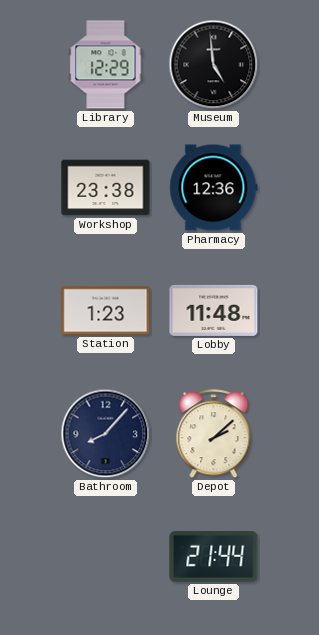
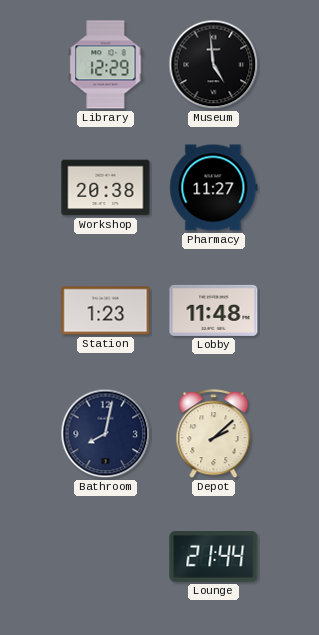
Workshop: 23:38 -> 20:38
Pharmacy: 12:36 -> 11:27
Bathroom: 8:07 -> 8:02
